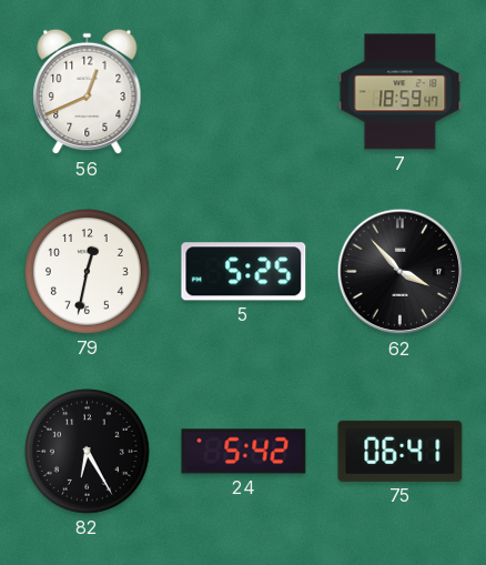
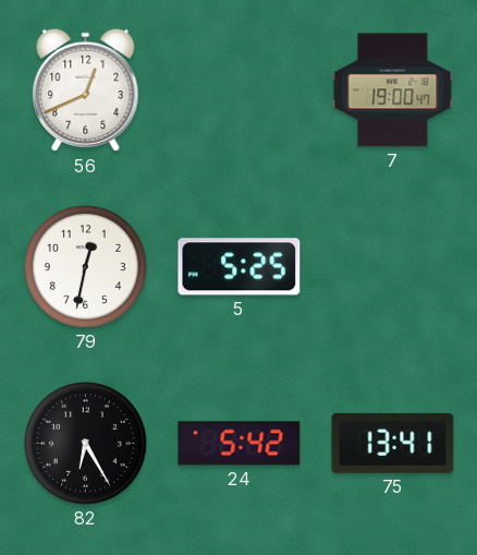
7: 18:59 -> 19:00
62: 3:53 -> none
75: 06:41 -> 13:41
